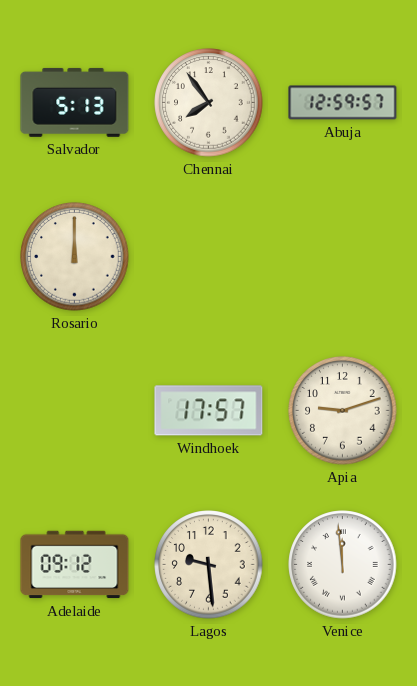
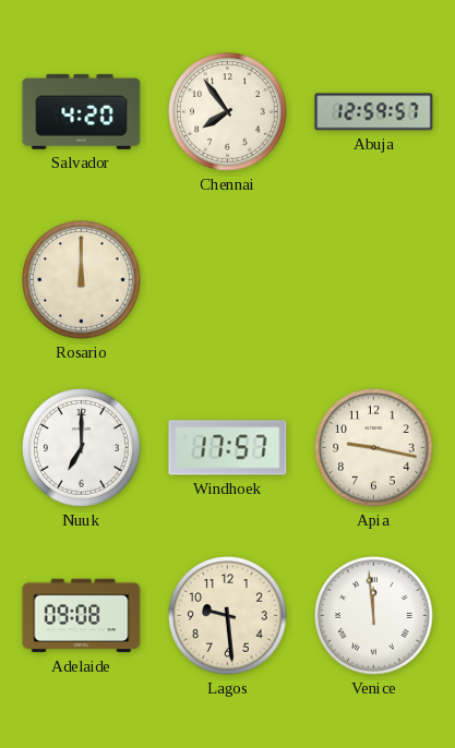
Salvador: 5:13 -> 4:20
Nuuk: none -> 7:00
Apia: 9:12 -> 9:17
Adelaide: 09:12 -> 09:08
